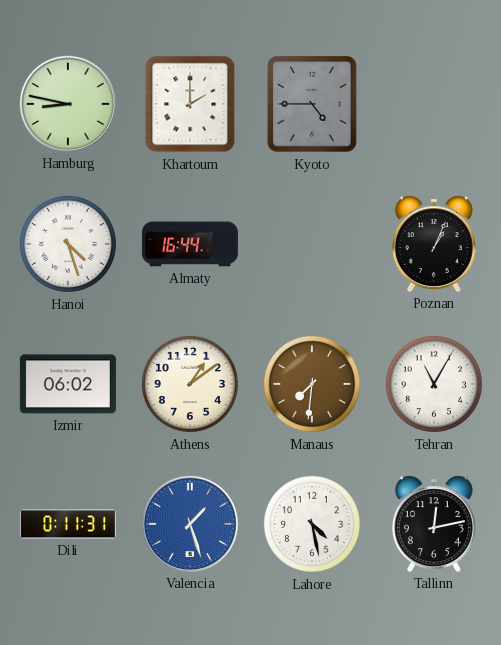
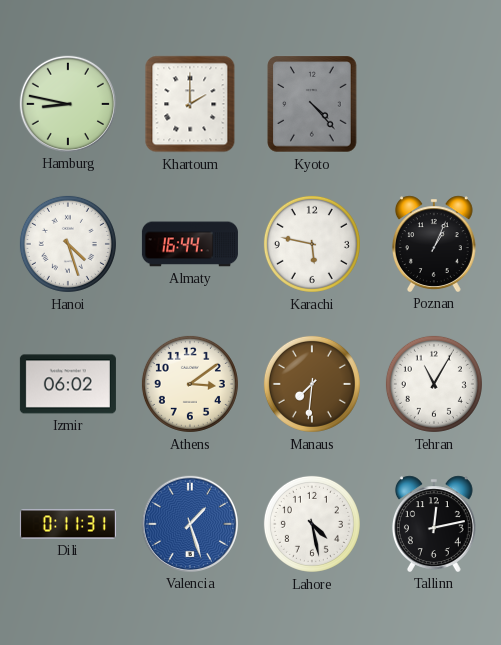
Kyoto: 4:45 -> 4:23
Karachi: none -> 5:47
Athens: 1:09 -> 3:09
